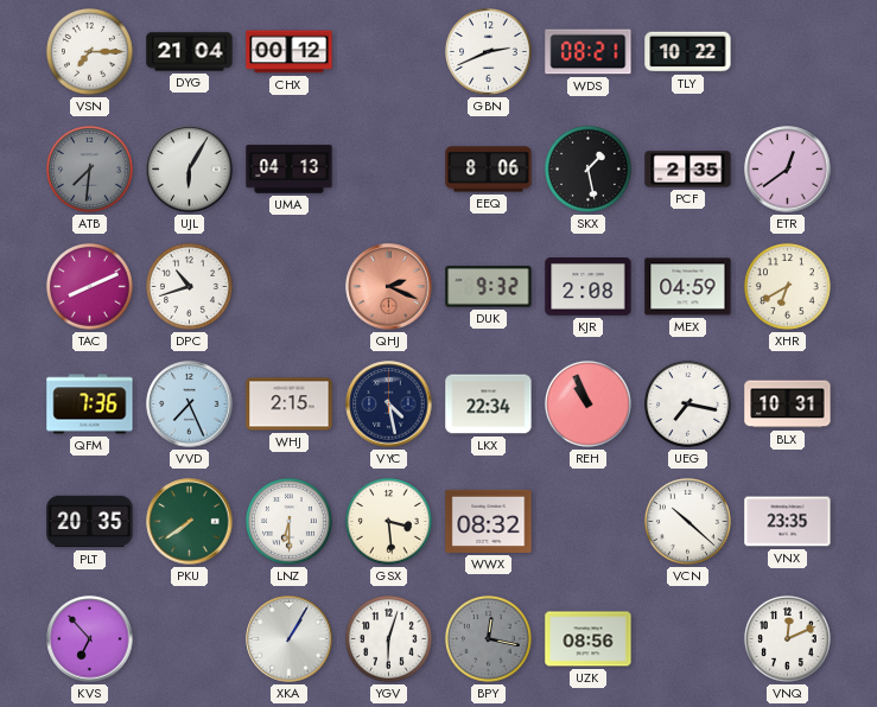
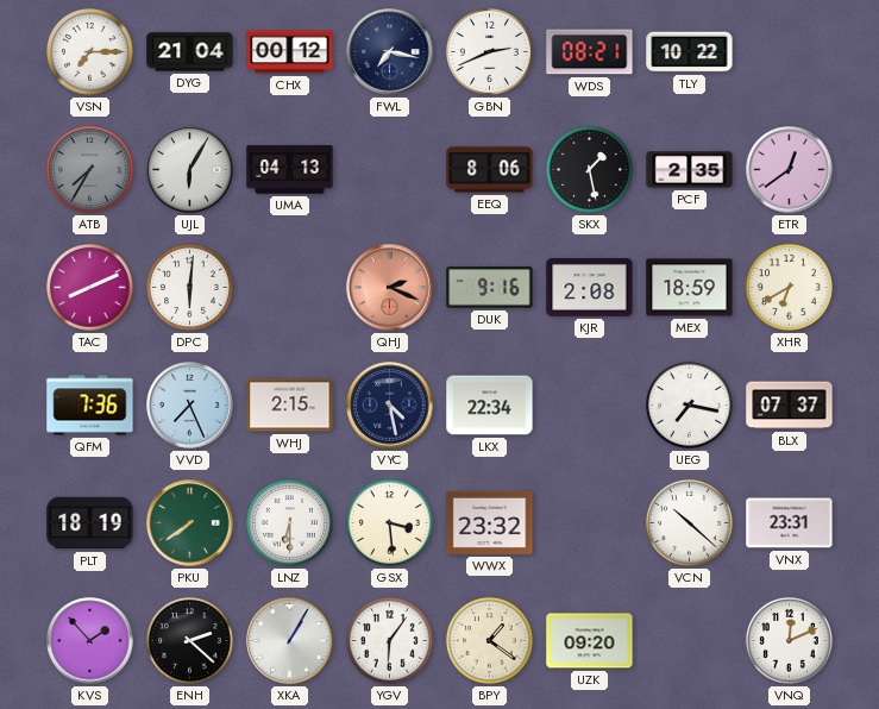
FWL: none -> 7:17
ATB: 7:31 -> 7:35
DPC: 10:42 -> 6:01
DUK: 9:32 -> 9:16
MEX: 04:59 -> 18:59
REH: 10:56 -> none
BLX: 10:31 -> 07:37
PLT: 20:35 -> 18:19
WWX: 08:32 -> 23:32
VNX: 23:35 -> 23:31
KVS: 6:53 -> 1:53
ENH: none -> 2:22
YGV: 6:03 -> 6:06
BPY: 12:17 -> 1:21
BPY dial: grey -> cream
UZK: 08:56 -> 09:20
